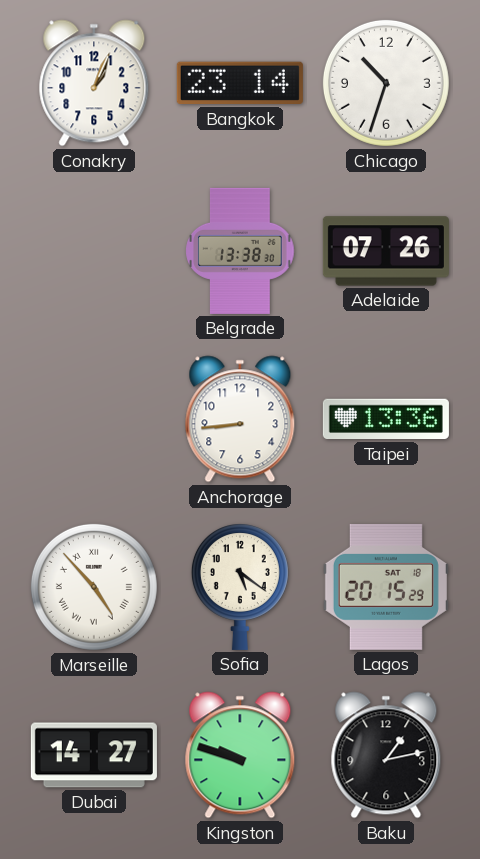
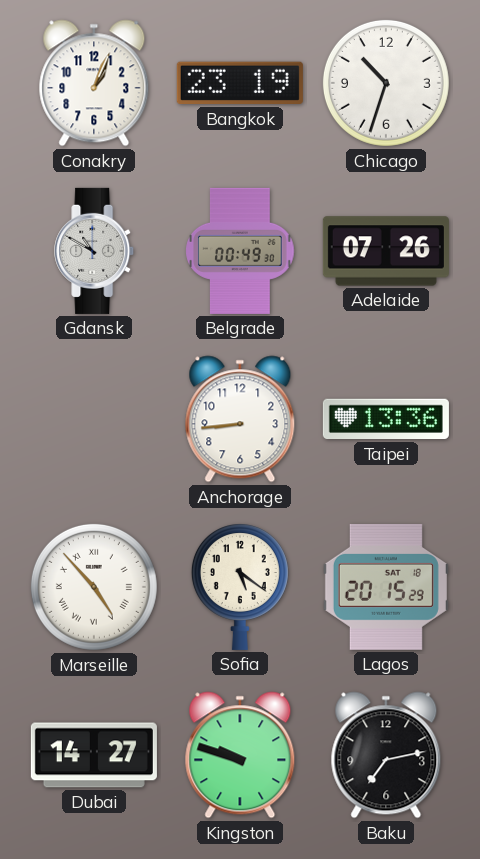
Bangkok: 23:14 -> 23:19
Gdansk: none -> 10:50
Belgrade: 13:38 -> 00:49
Baku: 1:13 -> 7:13
